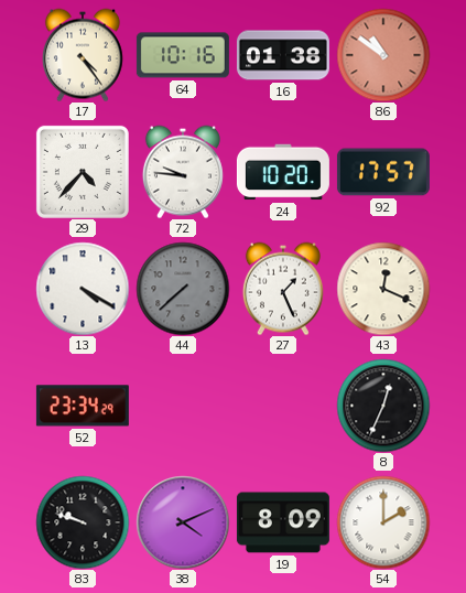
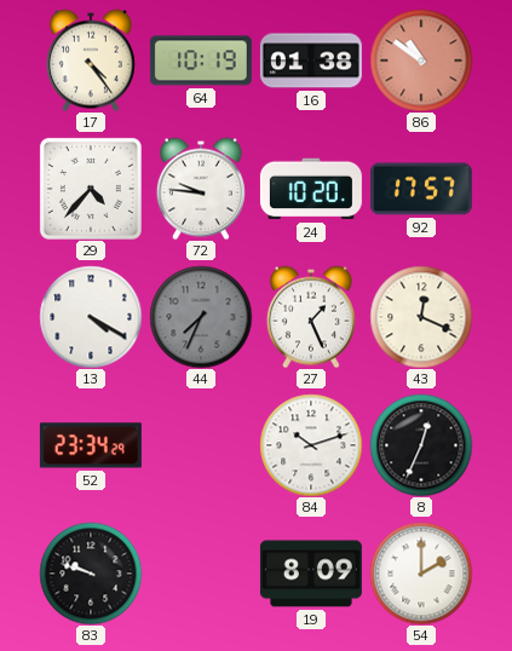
64: 10:16 -> 10:19
44: 7:38 -> 7:34
84: none -> 10:12
38: 4:11 -> none
